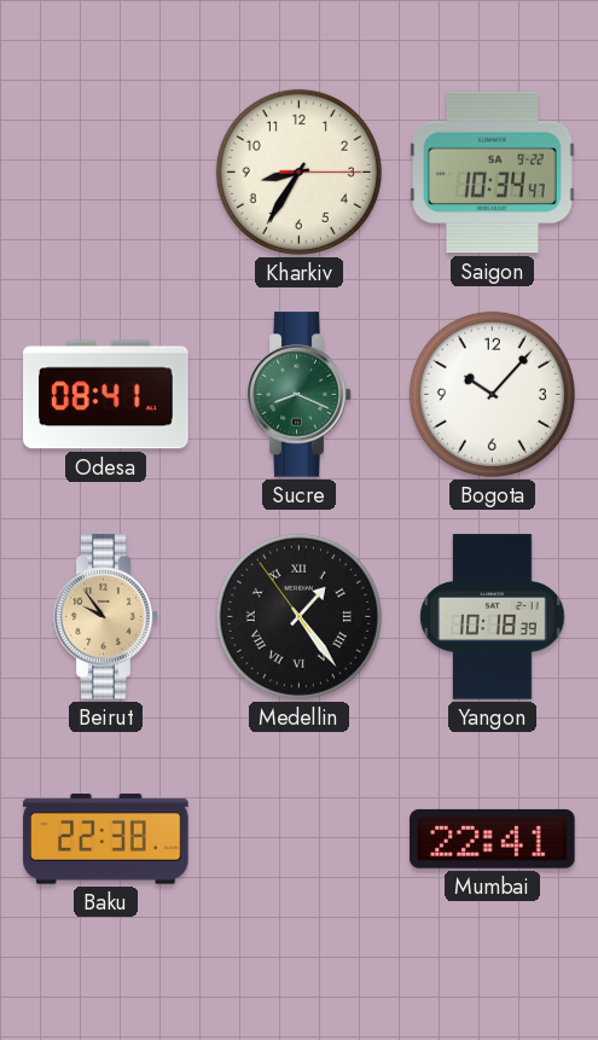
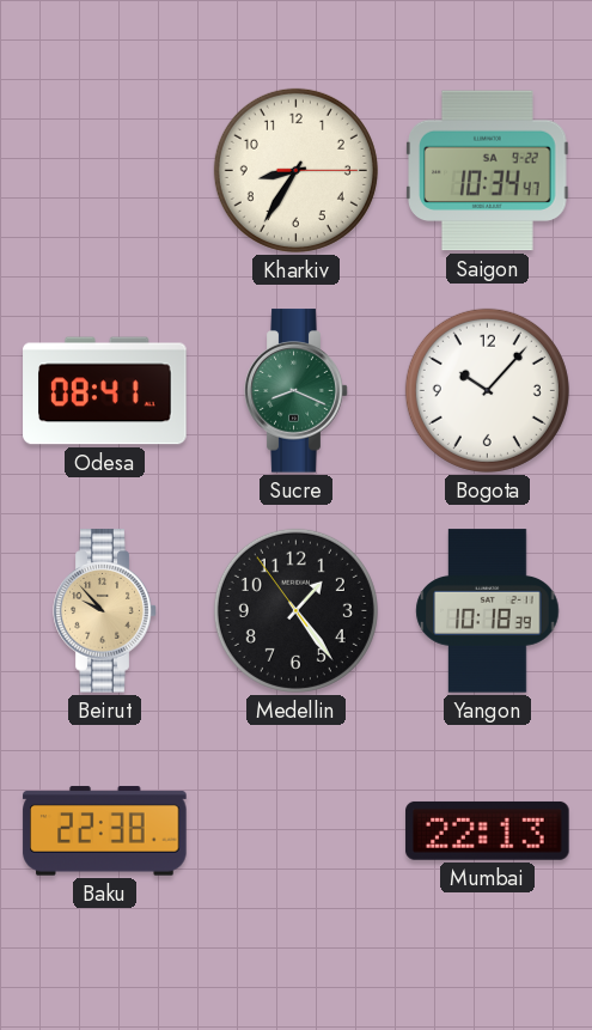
Beirut: 9:54 -> 9:53
Medellin numerals: Roman -> Arabic
Mumbai: 22:41 -> 22:13
